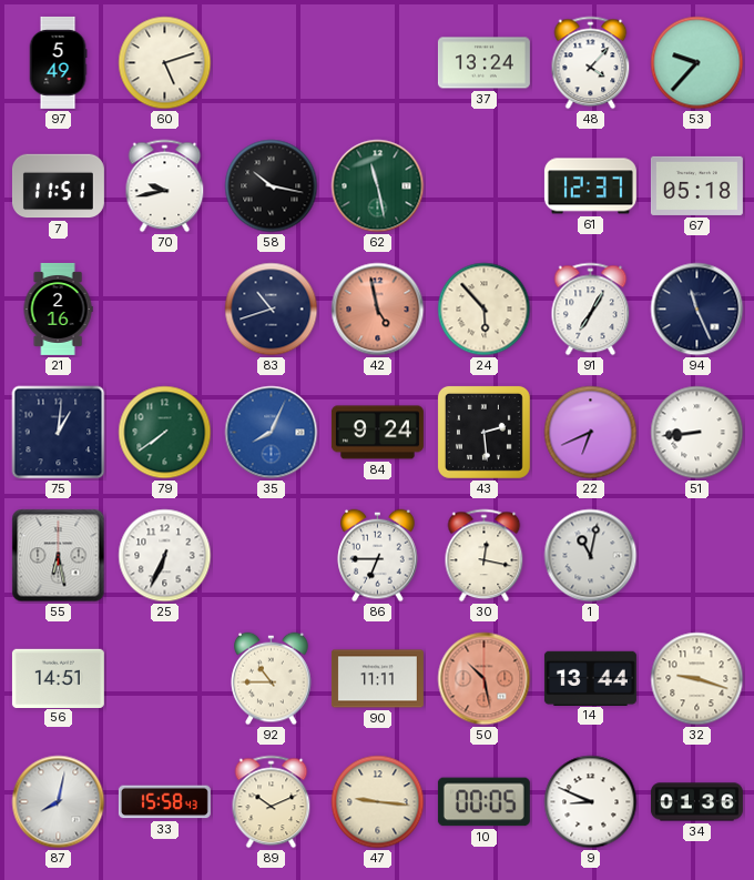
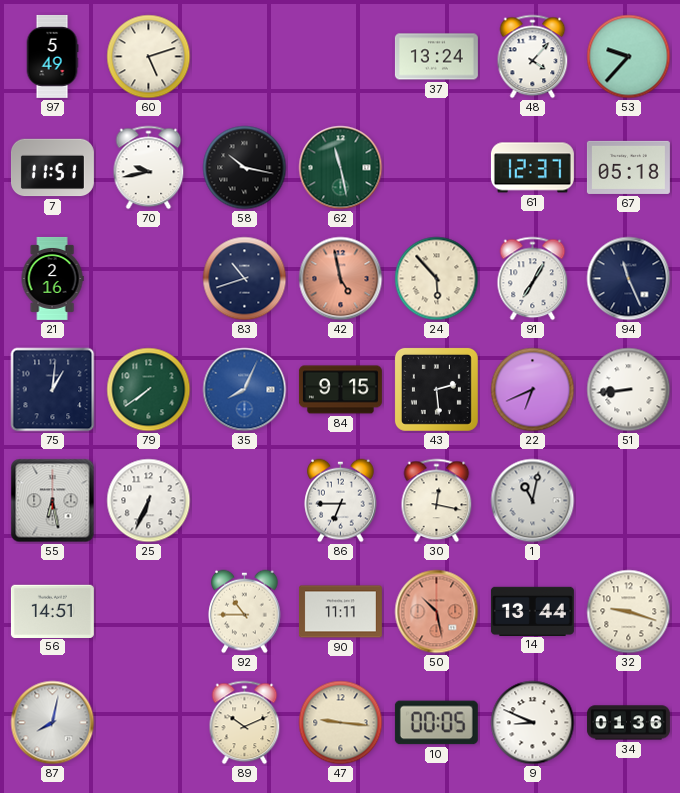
84: 9:24 -> 9:15
33: 15:58 -> none
